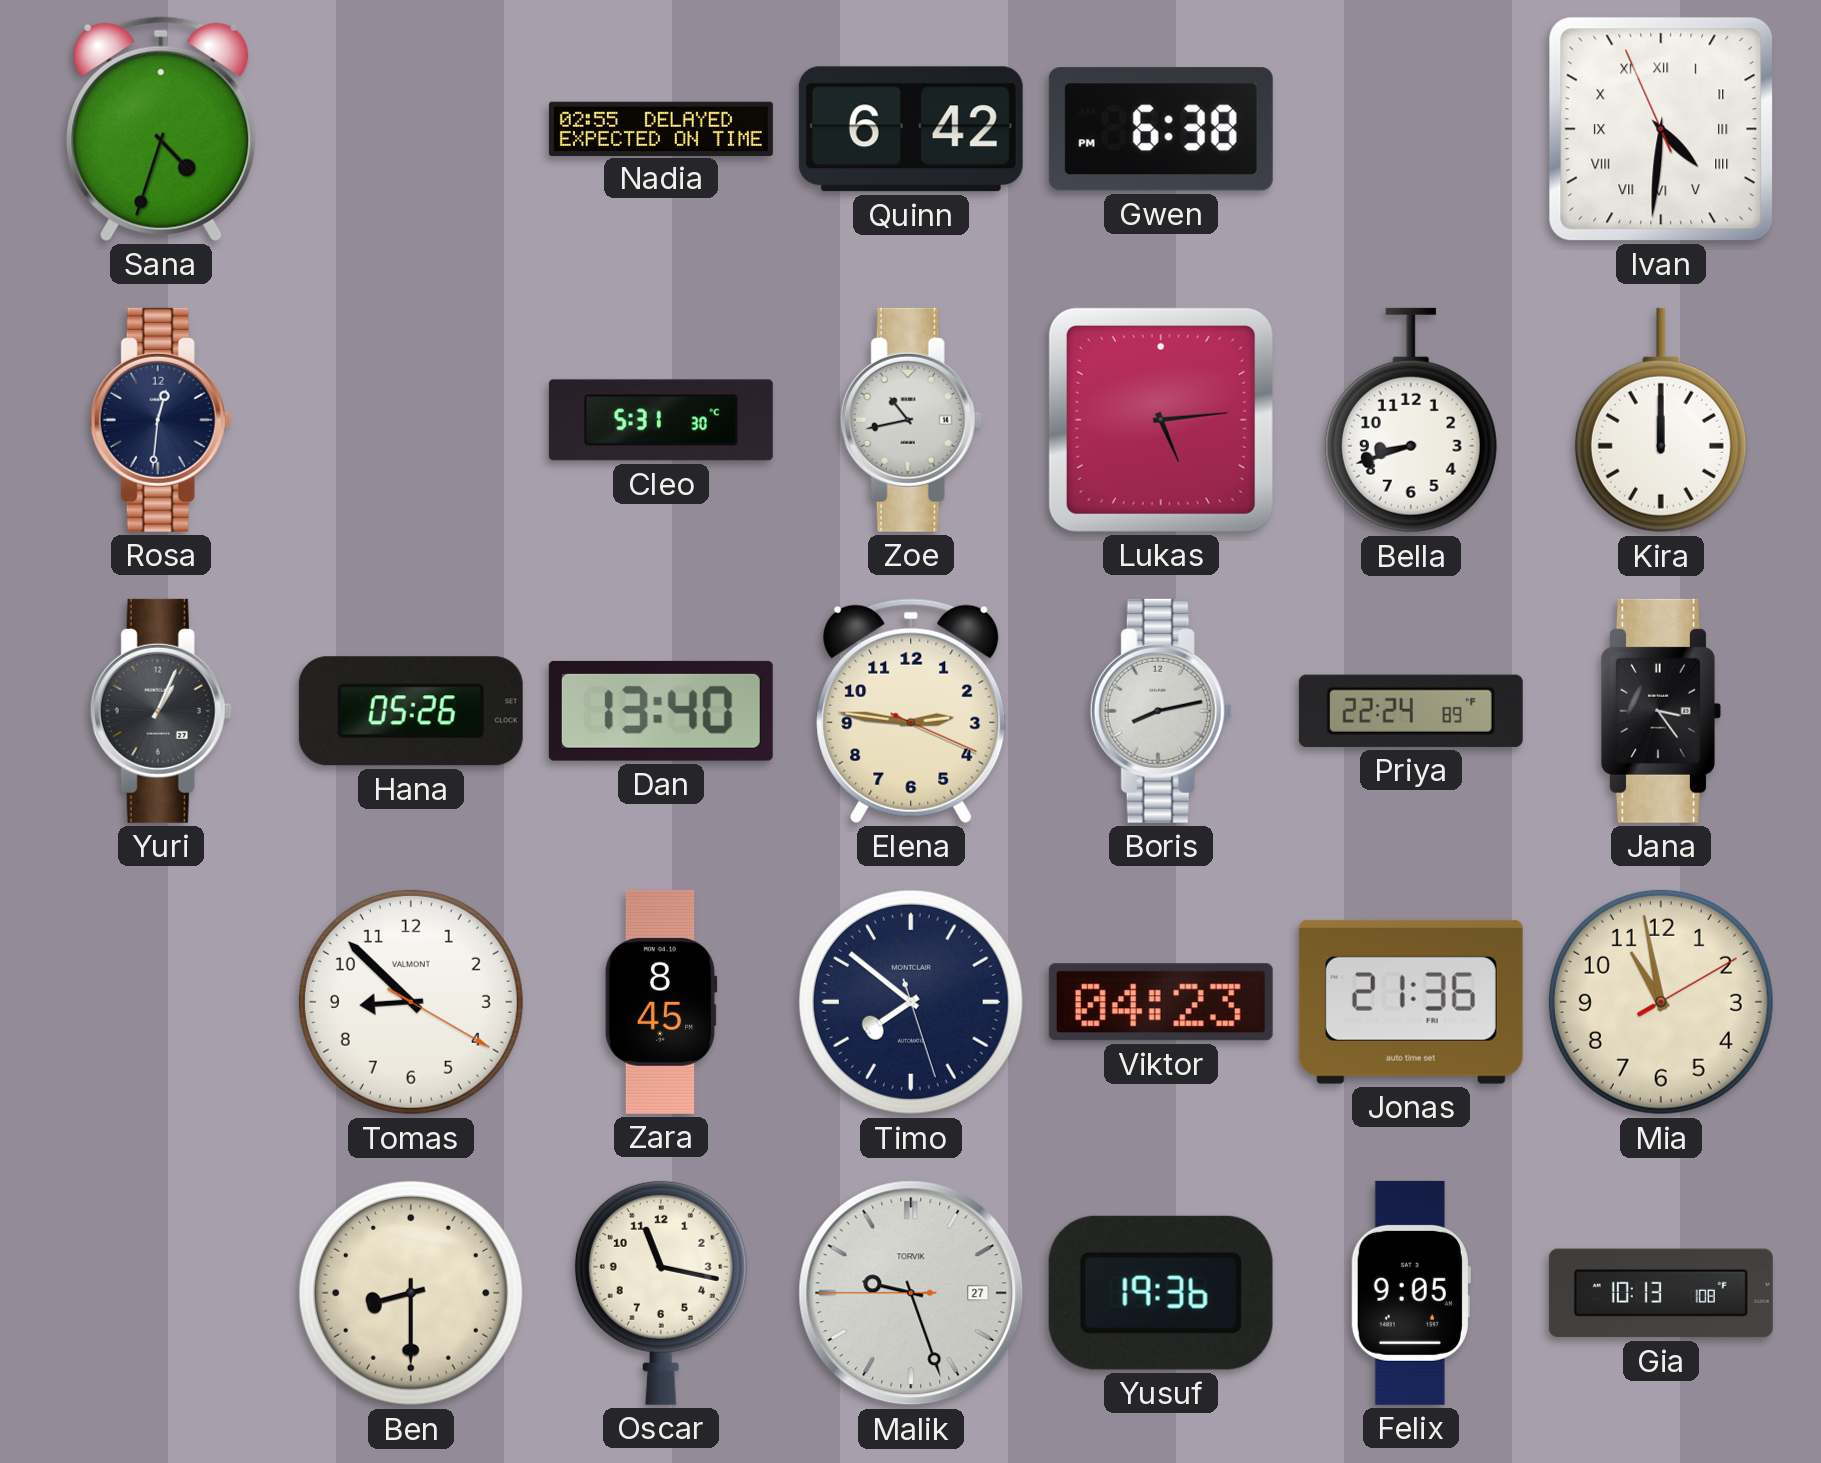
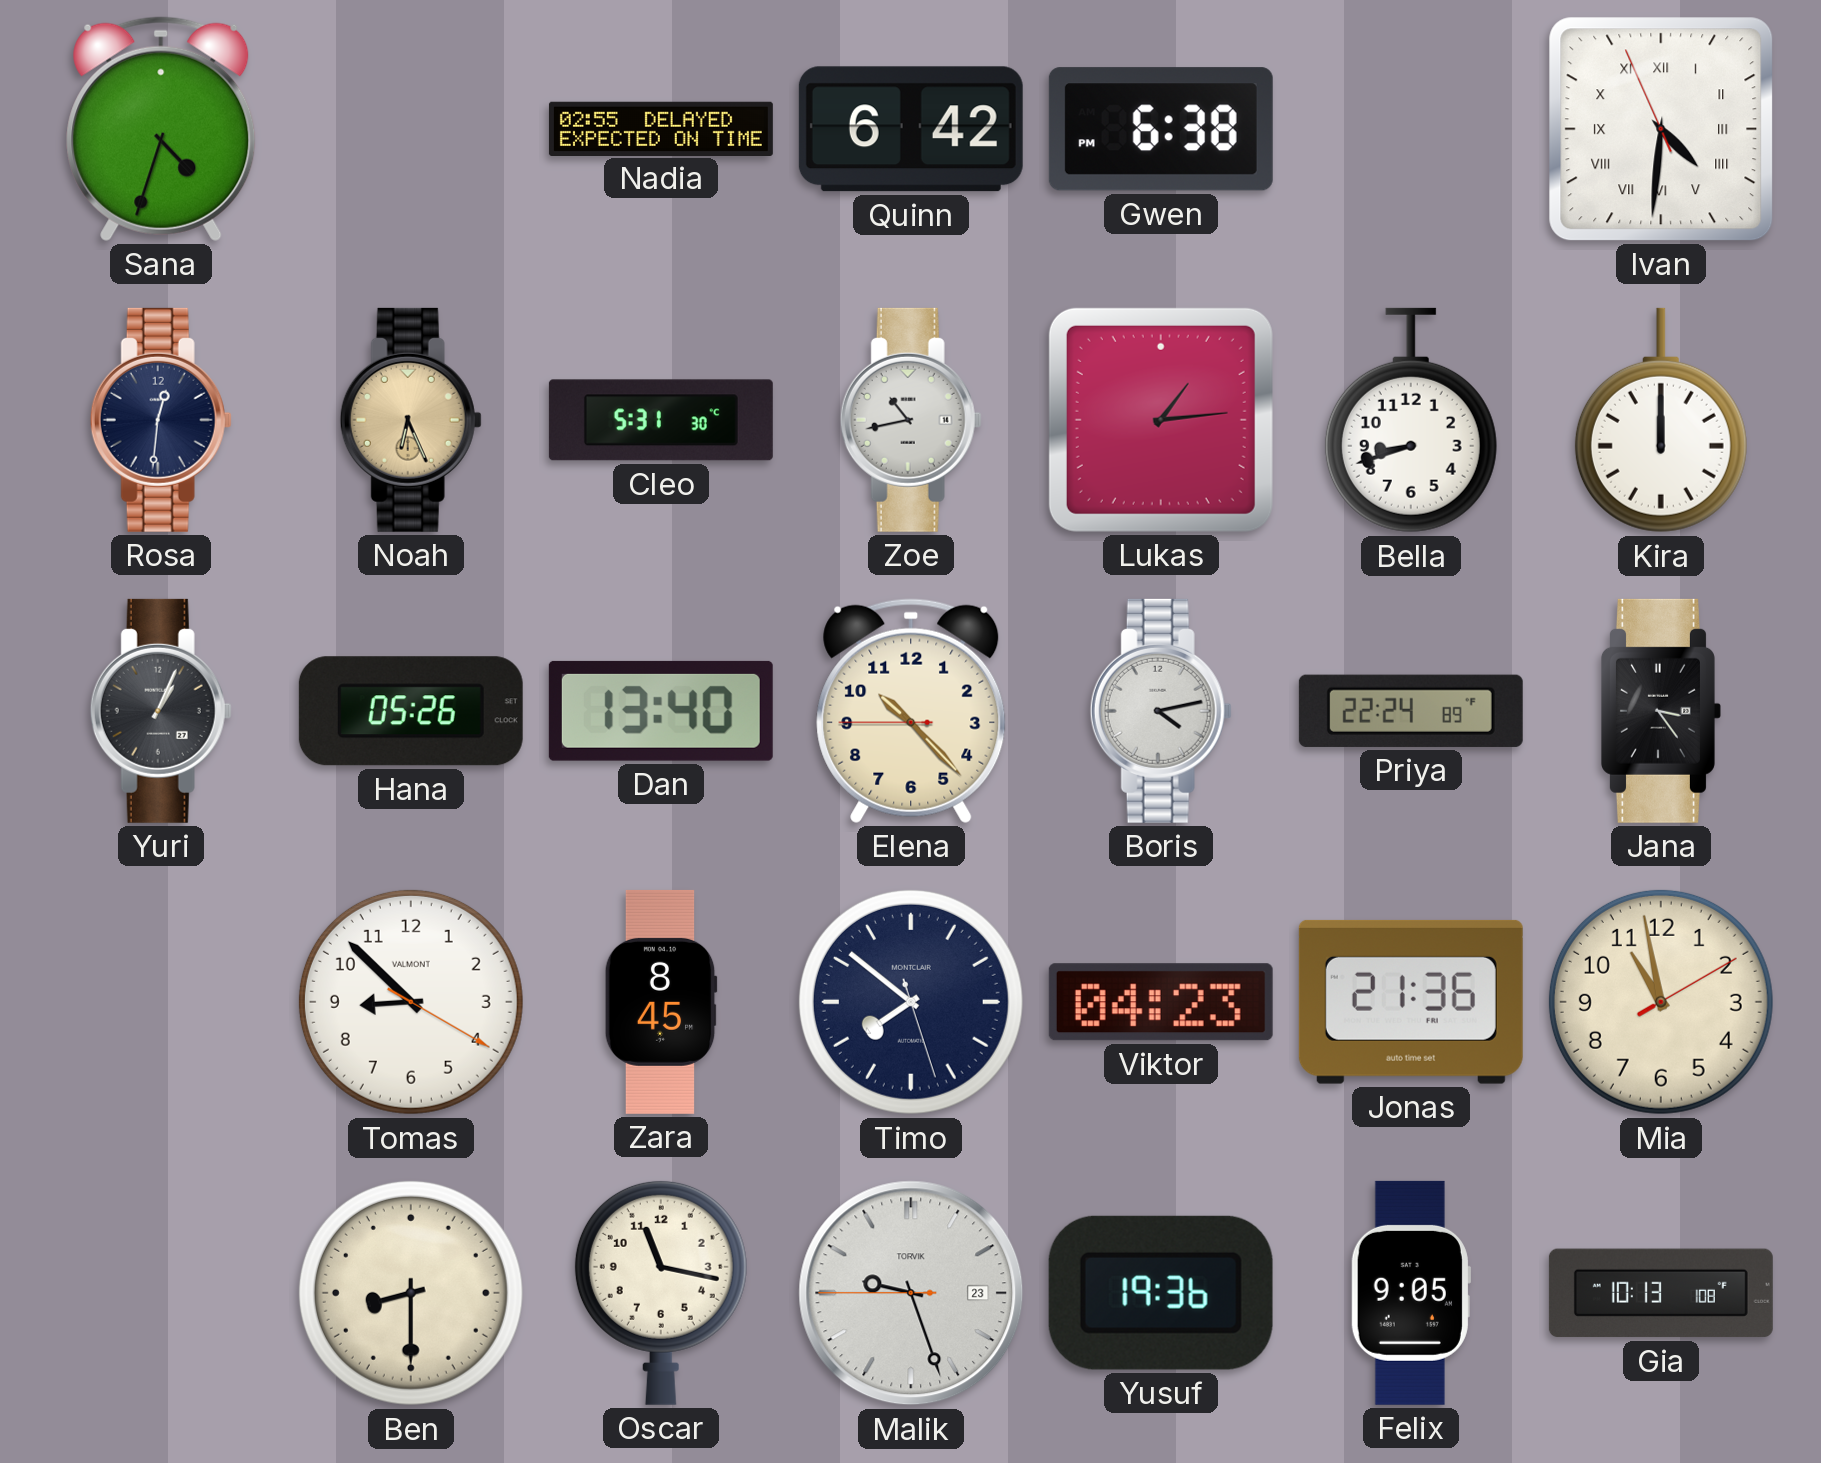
Noah: none -> 6:26
Lukas: 5:14 -> 1:14
Elena: 2:46 -> 10:22
Boris: 8:13 -> 4:13
Malik date: 27 -> 23
